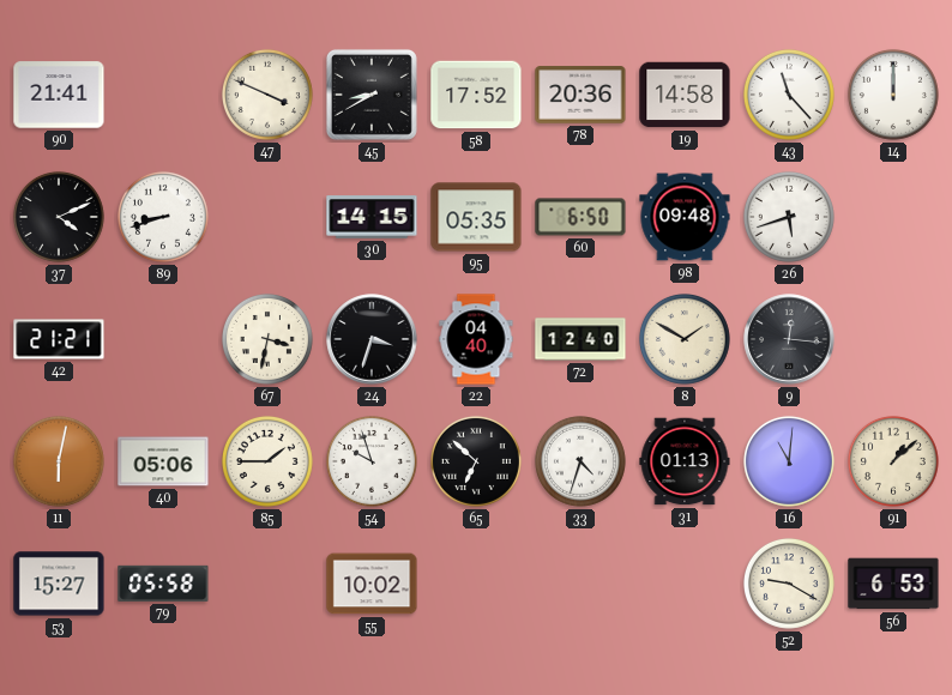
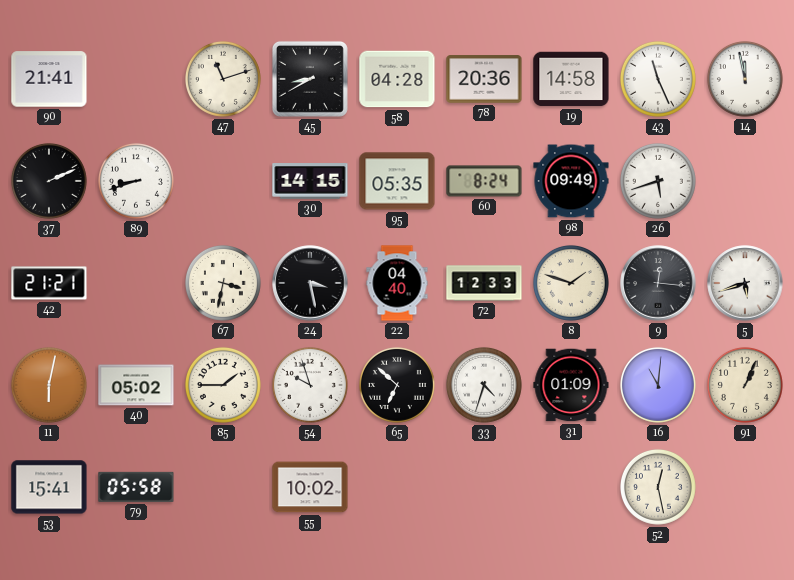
47: 3:49 -> 11:12
58: 17:52 -> 04:28
43: 11:23 -> 11:26
14: 12:00 -> 11:58
37: 4:11 -> 2:11
60: 6:50 -> 8:24
98: 09:48 -> 09:49
24: 3:33 -> 3:28
72: 12:40 -> 12:33
8: 1:50 -> 1:48
5: none -> 5:42
40: 05:06 -> 05:02
31: 01:13 -> 01:09
91: 1:08 -> 1:04
53: 15:27 -> 15:41
52: 9:20 -> 12:28
56: 6:53 -> none
